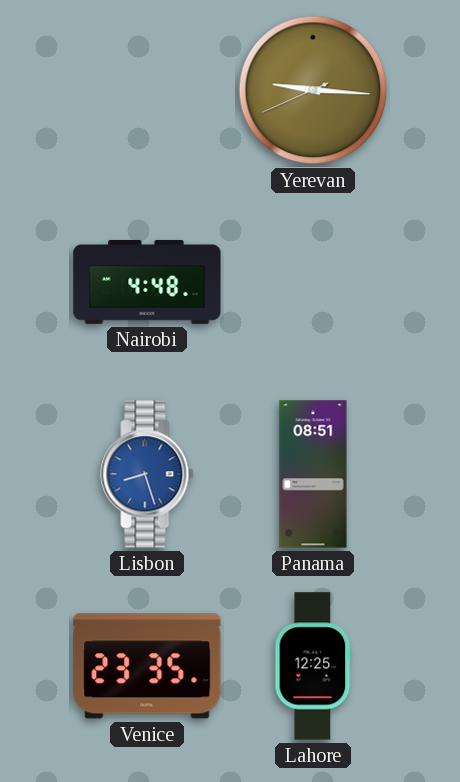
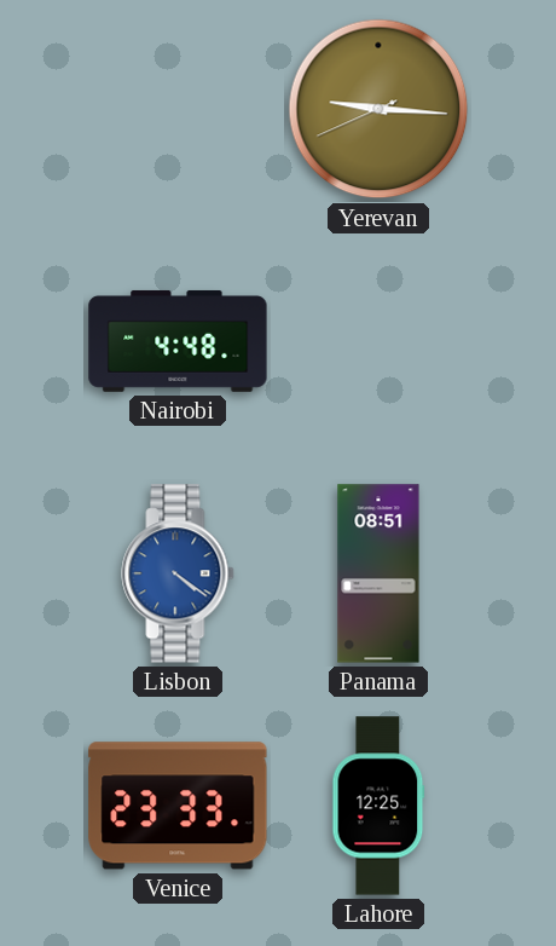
Lisbon: 8:27 -> 4:21
Venice: 23:35 -> 23:33
